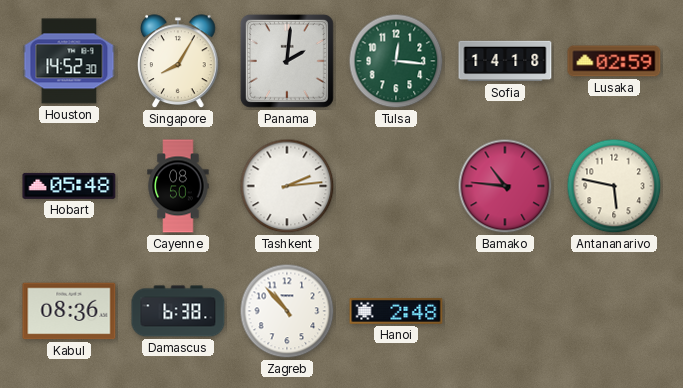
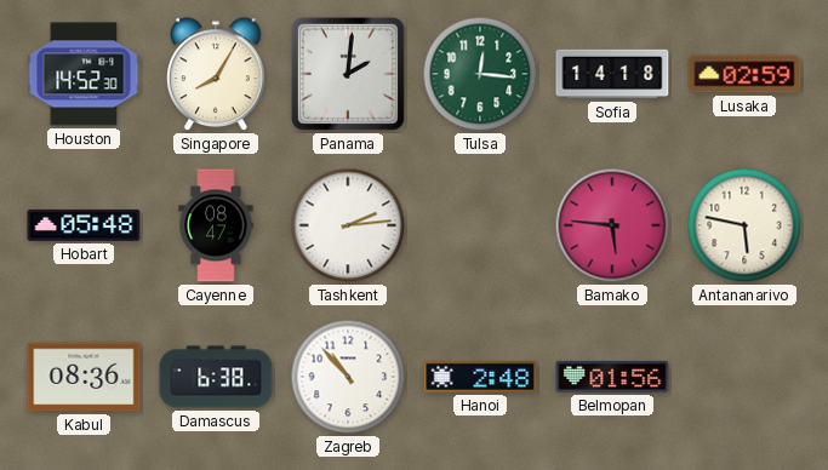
Cayenne: 08:50 -> 08:47
Bamako: 10:46 -> 5:46
Belmopan: none -> 01:56
